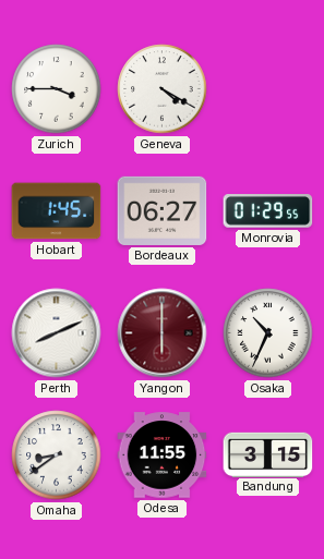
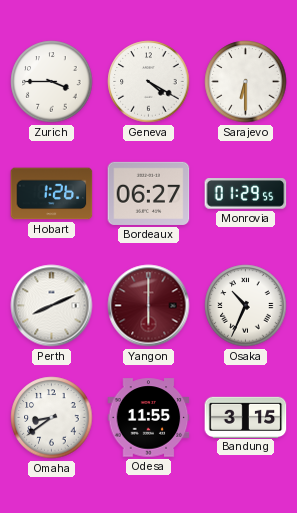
Sarajevo: none -> 6:30
Hobart: 1:45 -> 1:26
